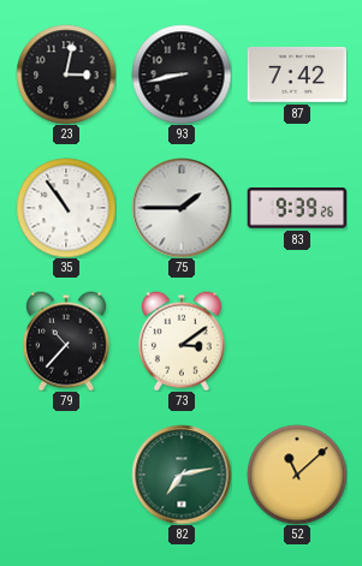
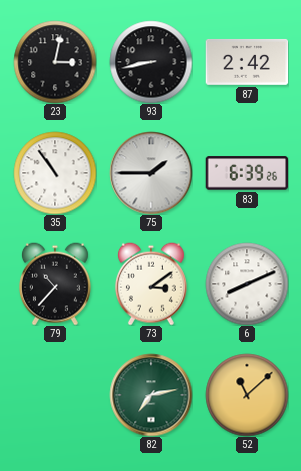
87: 7:42 -> 2:42
83: 9:39 -> 6:39
6: none -> 8:11
